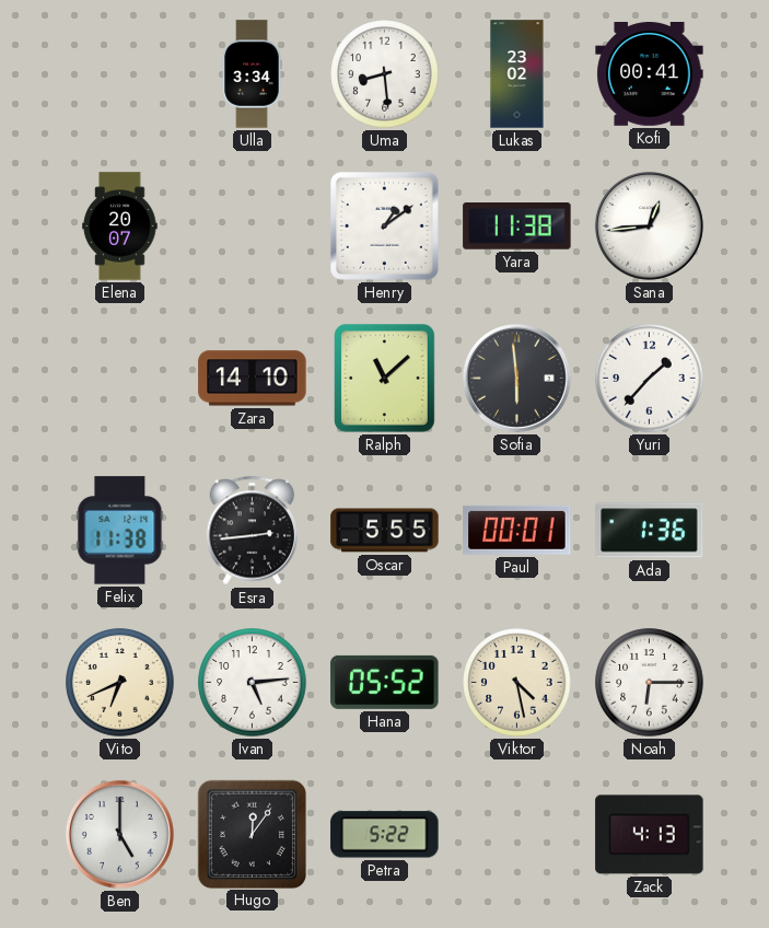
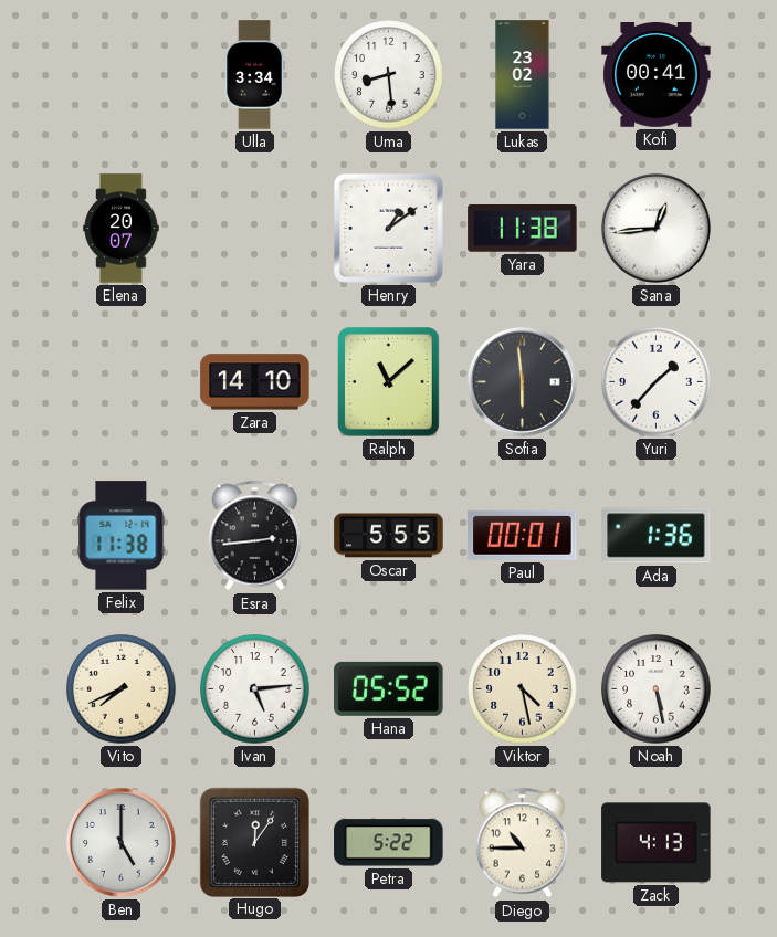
Vito: 6:41 -> 7:41
Noah: 6:15 -> 5:28
Diego: none -> 10:45
